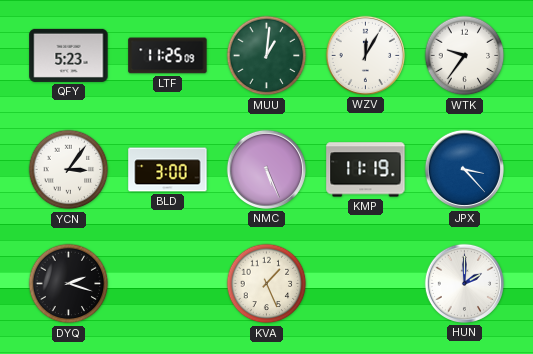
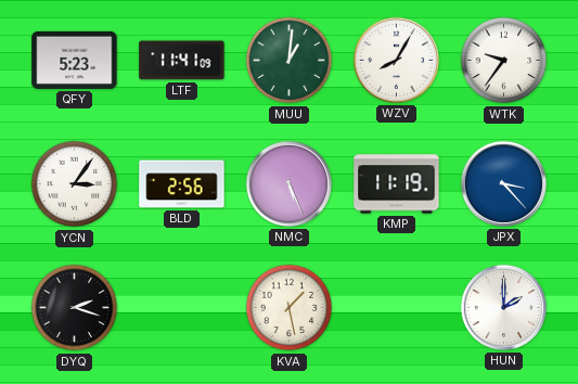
LTF: 11:25 -> 11:41
WZV: 12:05 -> 8:05
BLD: 3:00 -> 2:56
KVA: 1:26 -> 1:28
